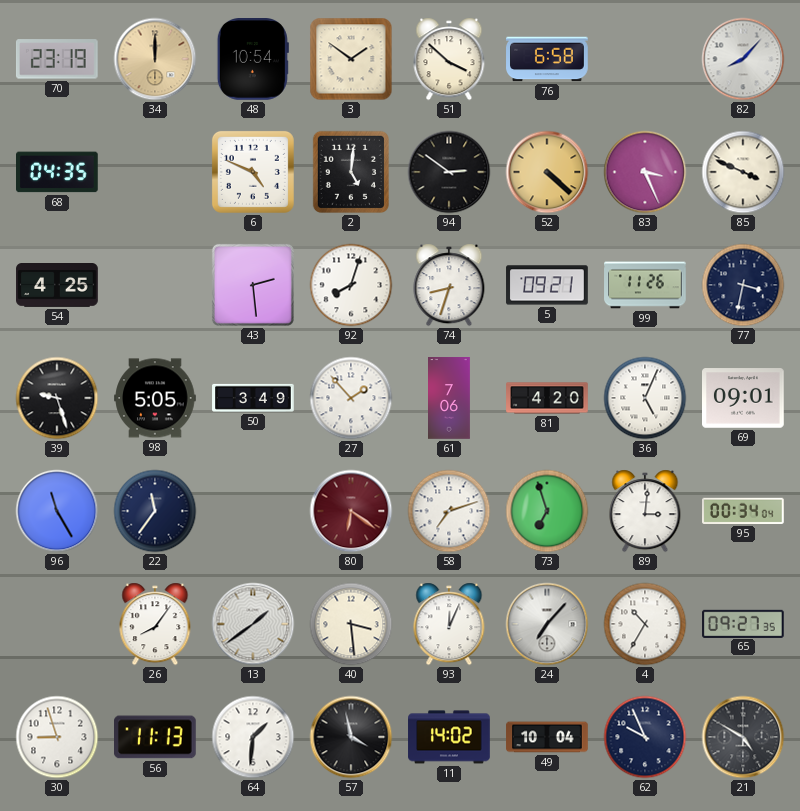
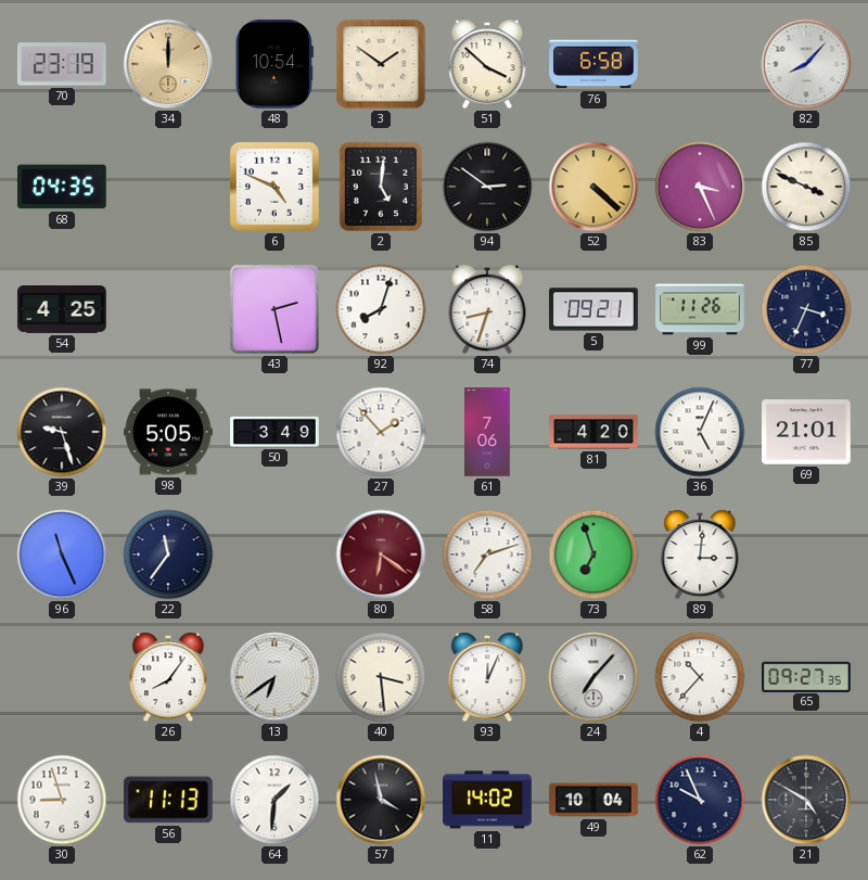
43: 2:29 -> 2:28
77: 3:32 -> 3:34
69: 09:01 -> 21:01
96: 11:25 -> 11:26
95: 00:34 -> none
13: 1:39 -> 6:39
4: 10:35 -> 10:37
